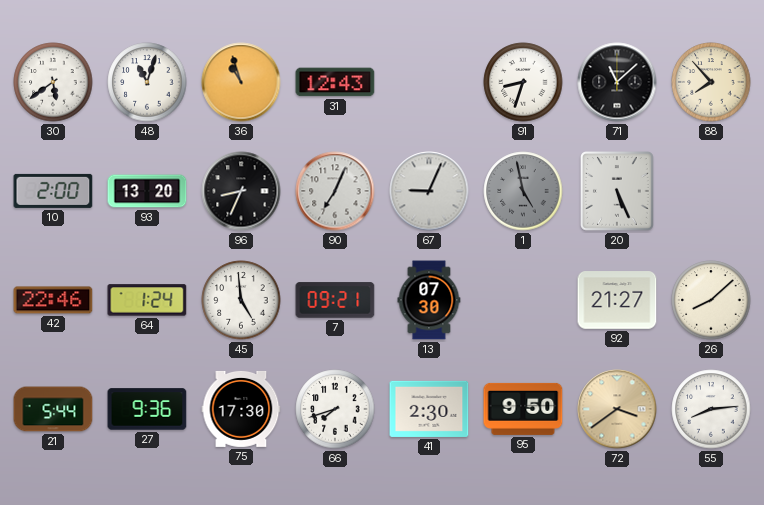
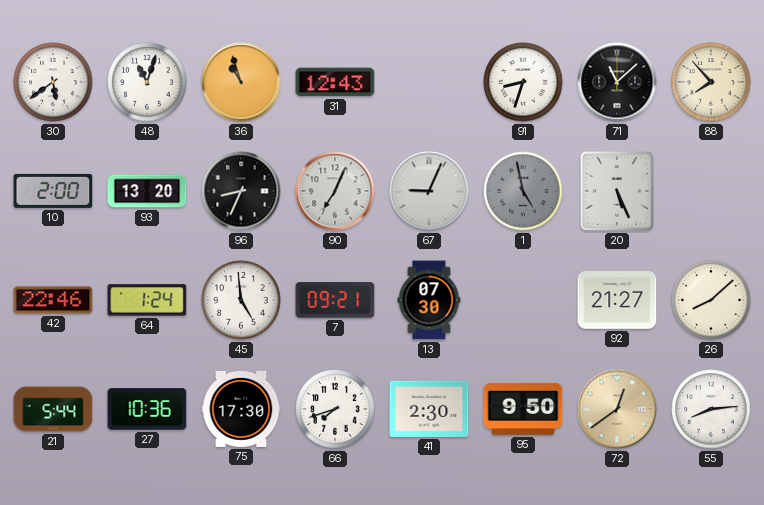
27: 9:36 -> 10:36
72: 3:39 -> 12:39
